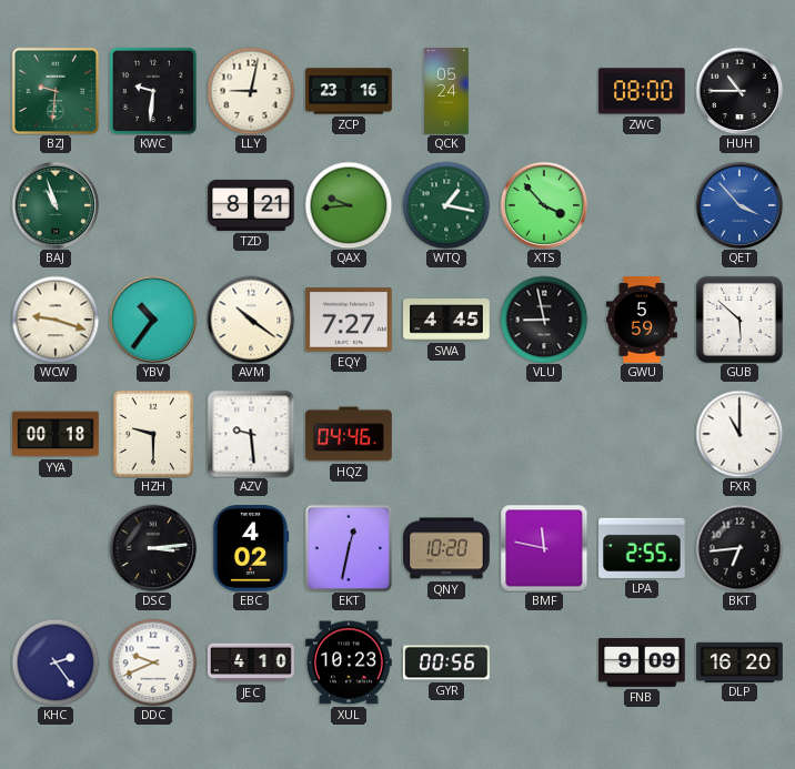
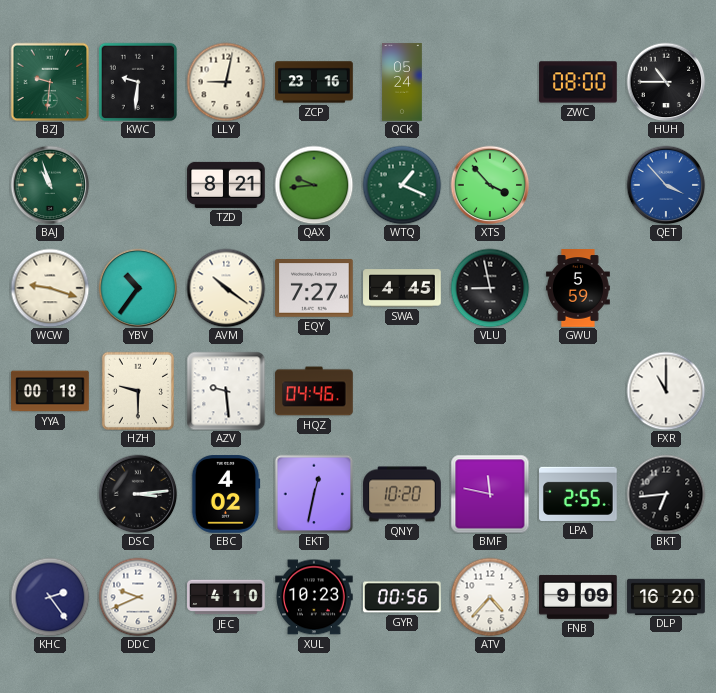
WTQ: 1:17 -> 1:19
GUB: 5:52 -> none
ATV: none -> 4:37
